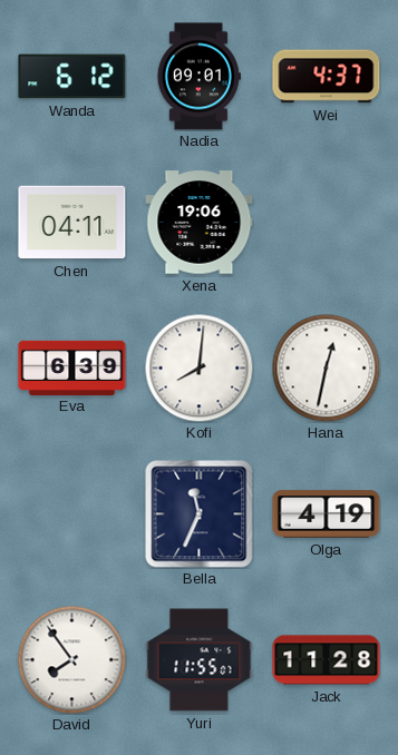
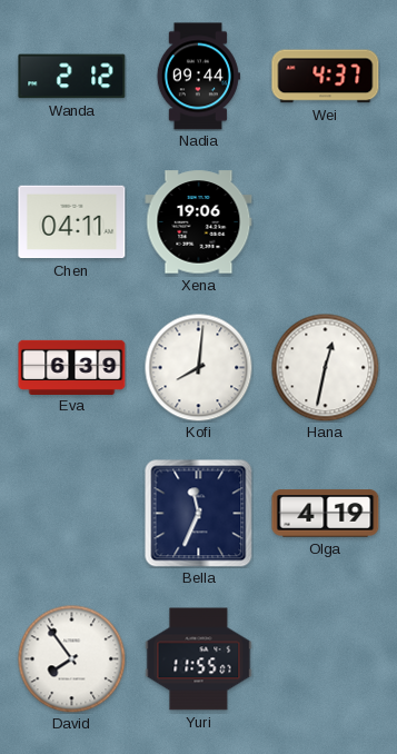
Wanda: 6:12 -> 2:12
Nadia: 09:01 -> 09:44
Jack: 11:28 -> none
